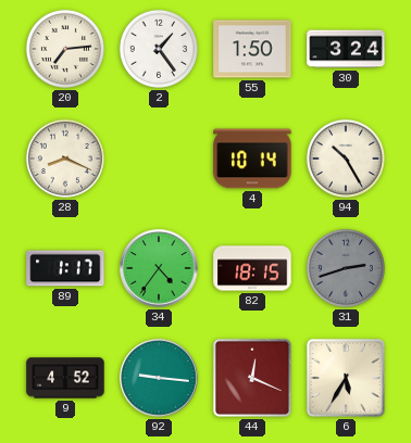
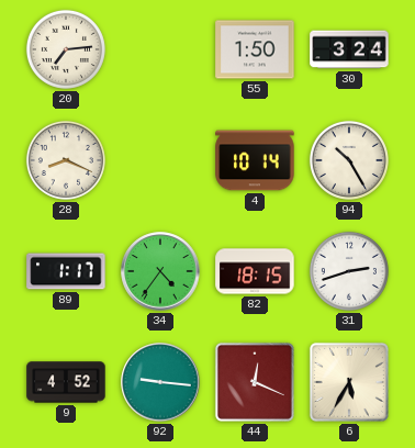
2: 1:24 -> none
31 dial: grey -> white
